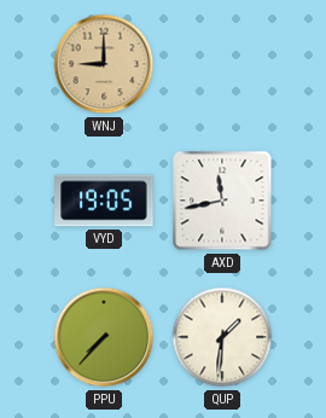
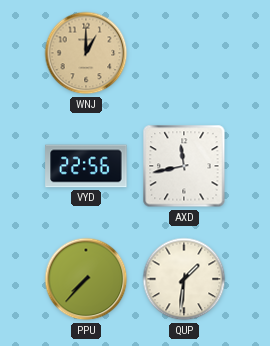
WNJ: 9:00 -> 1:00
VYD: 19:05 -> 22:56
